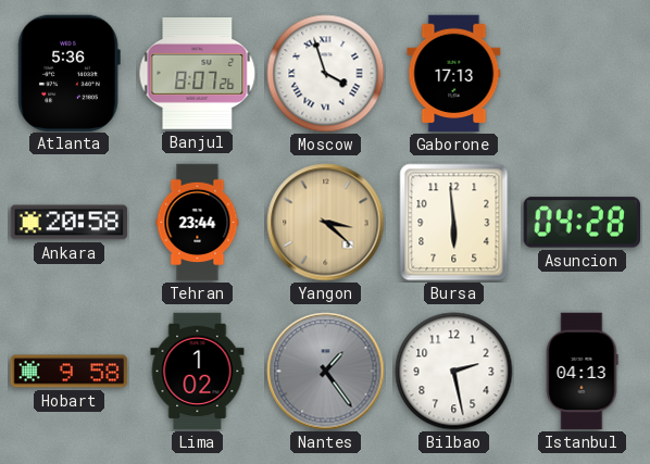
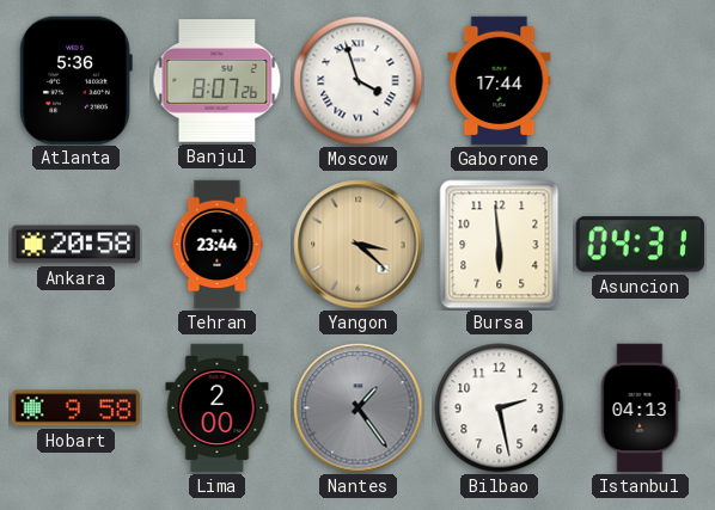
Gaborone: 17:13 -> 17:44
Asuncion: 04:28 -> 04:31
Lima: 1:02 -> 2:00
